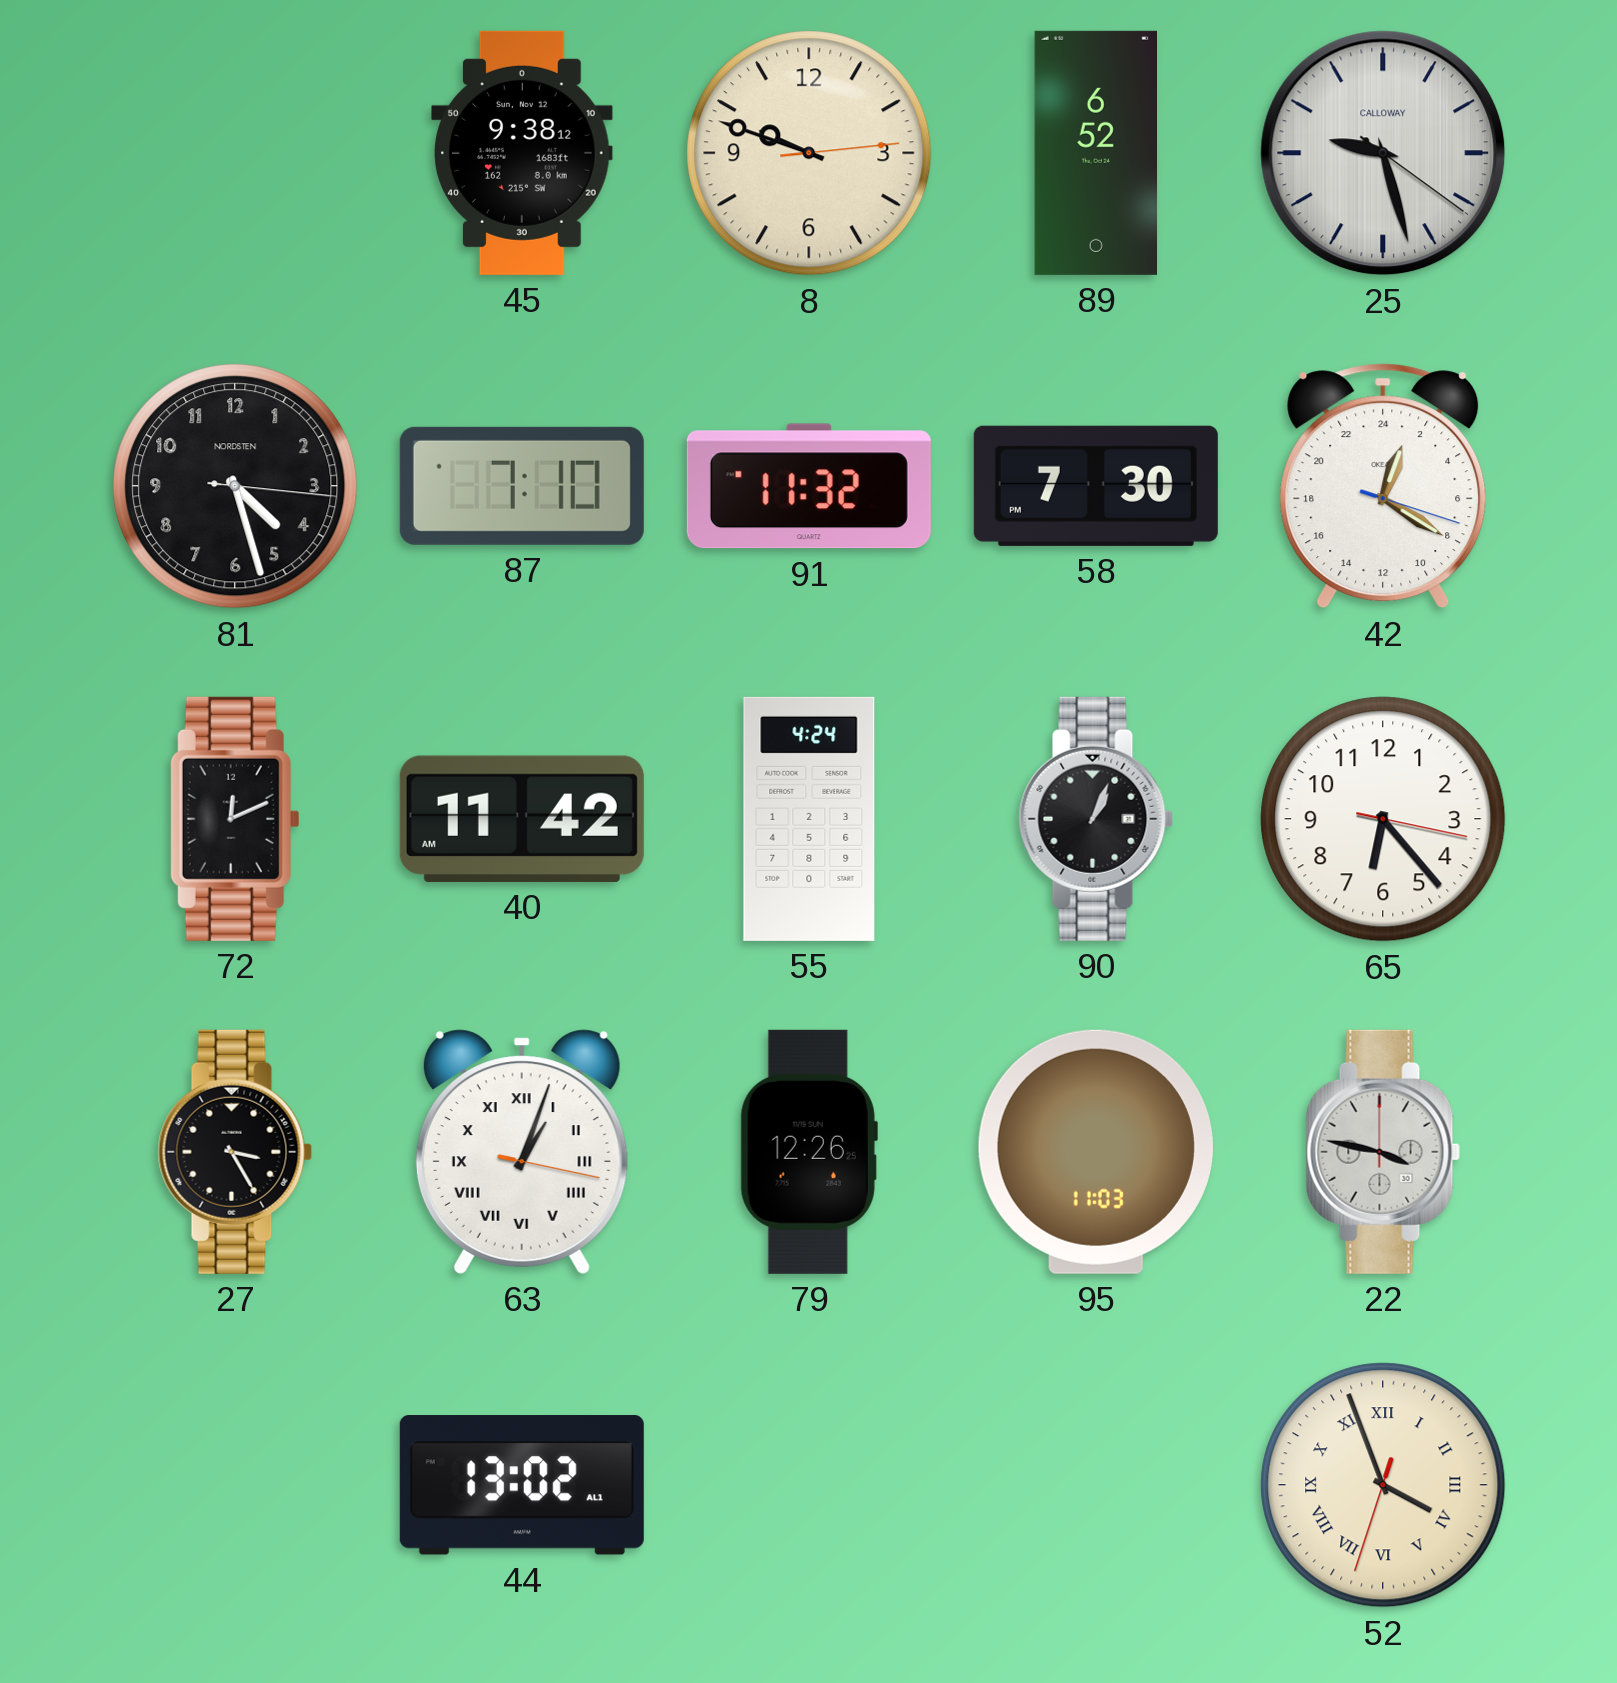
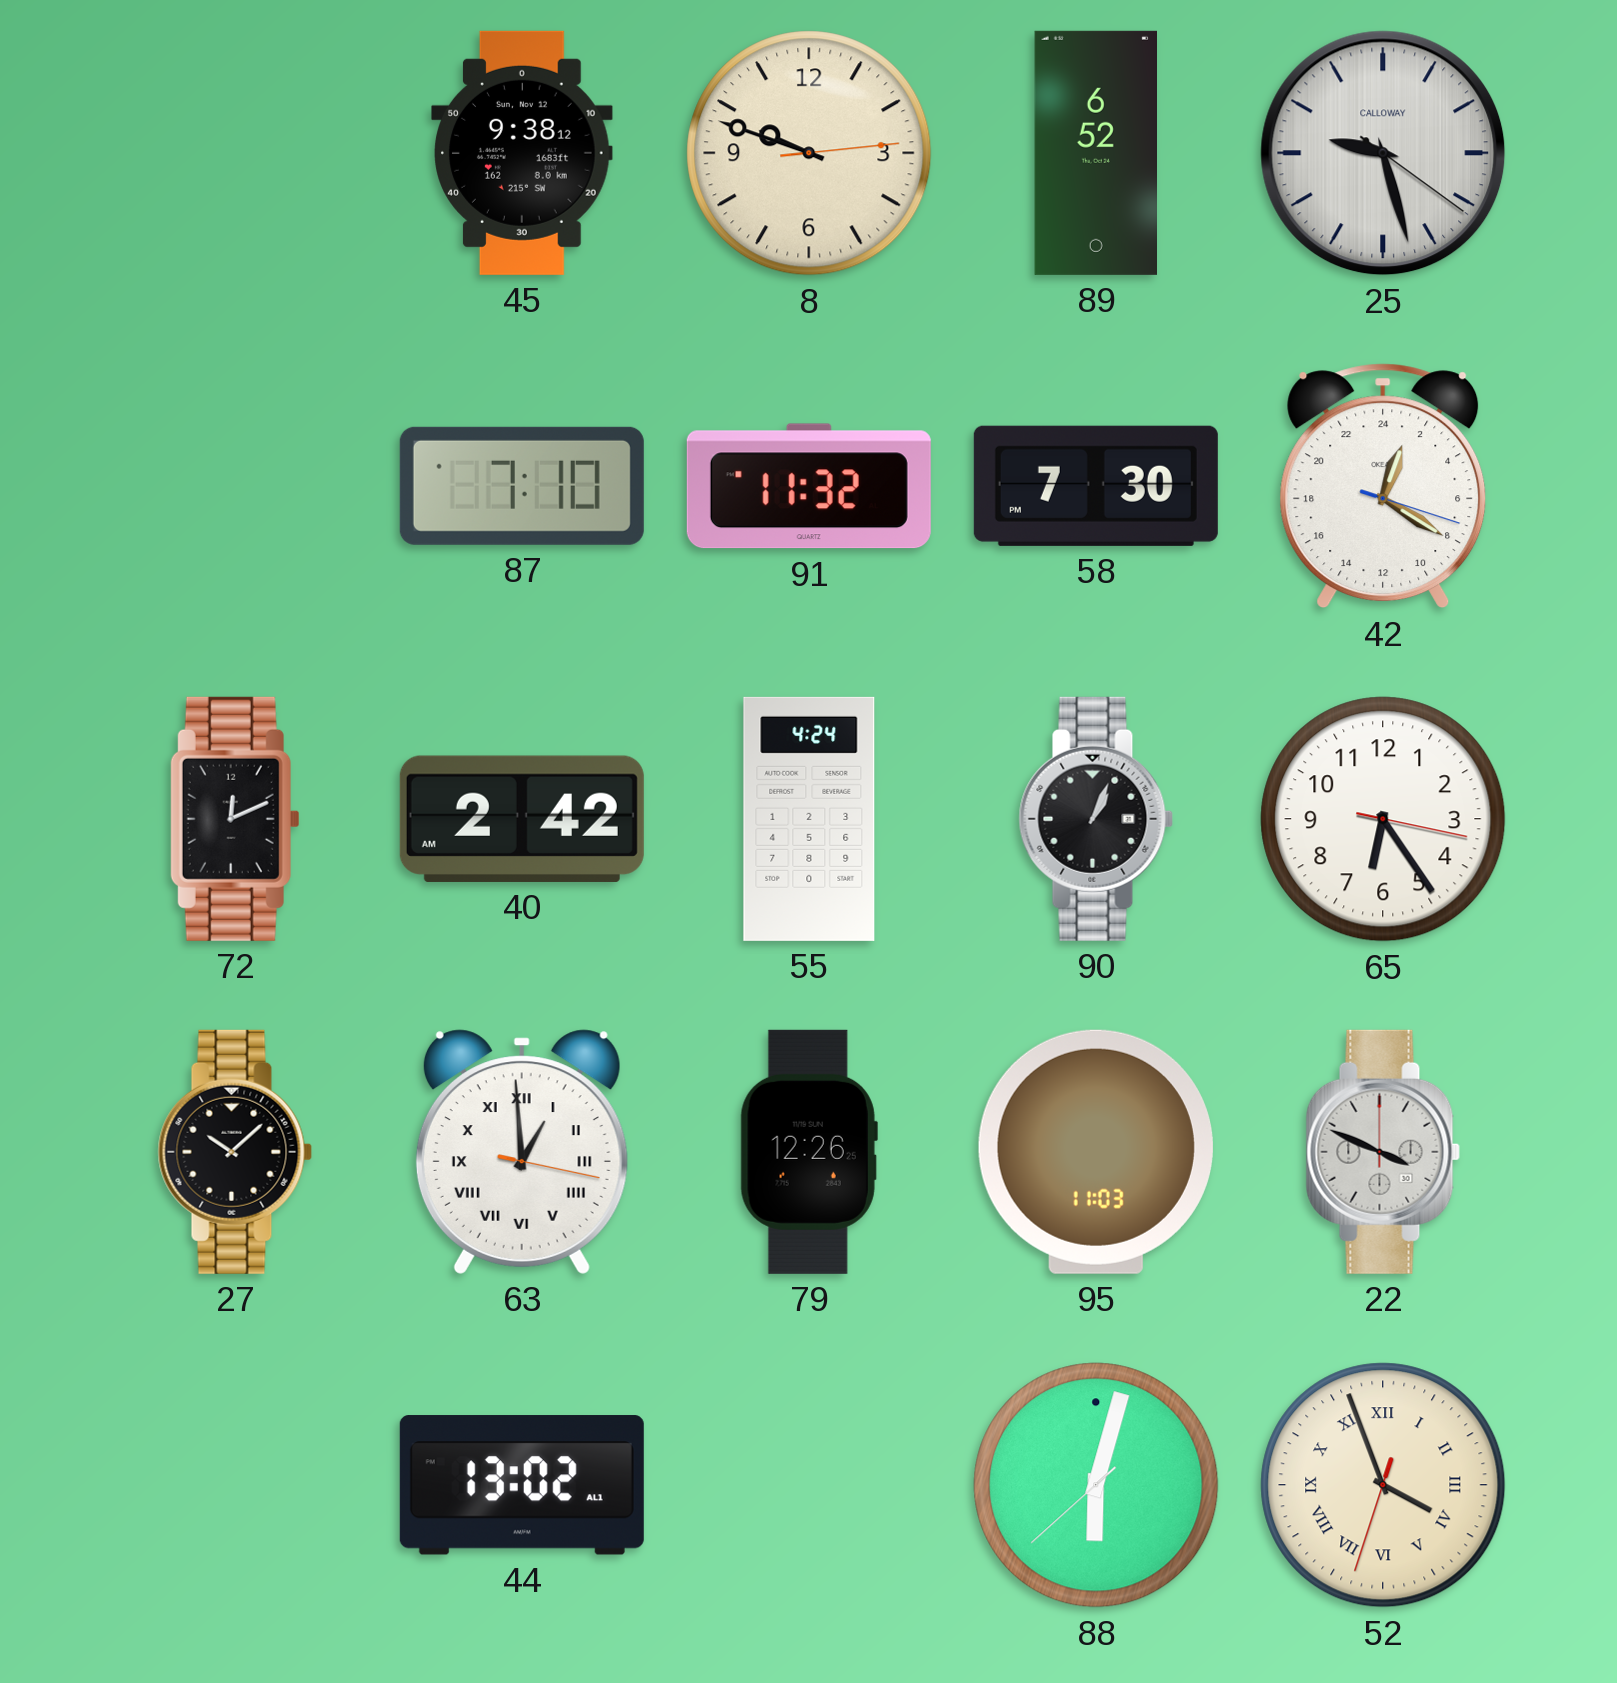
81: 4:27 -> none
40: 11:42 -> 2:42
65: 6:23 -> 6:24
27: 3:25 -> 10:08
63: 1:03 -> 12:59
22: 3:47 -> 3:49
88: none -> 6:02
